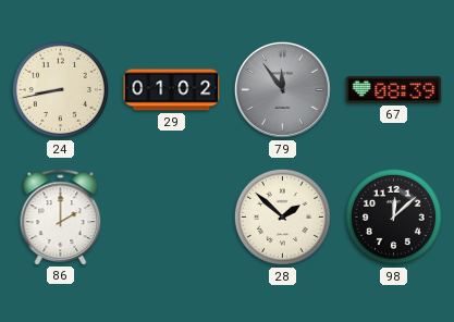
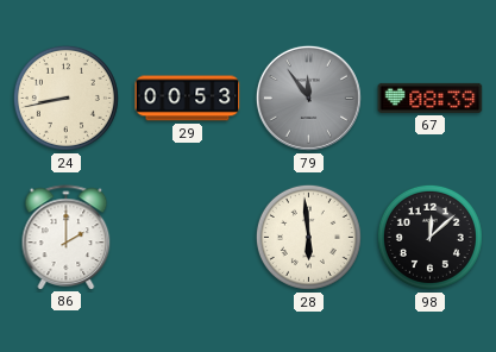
29: 01:02 -> 00:53
28: 1:52 -> 5:59
